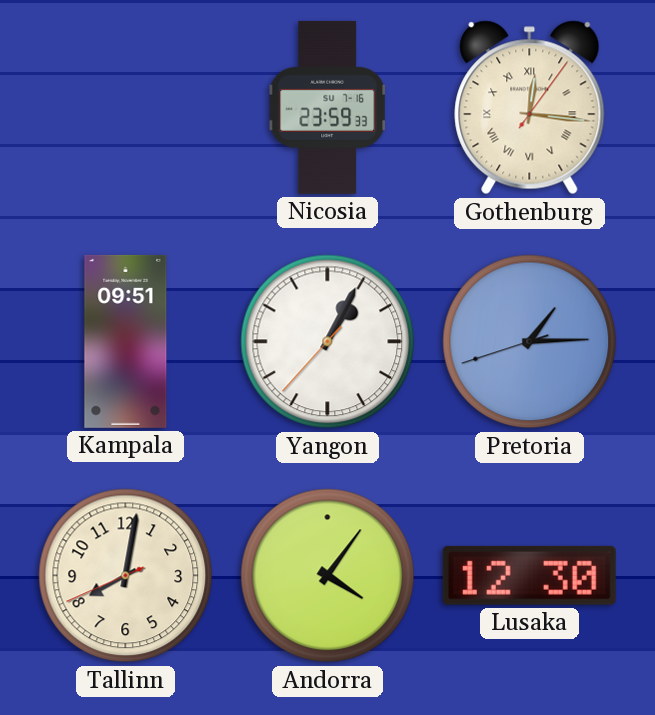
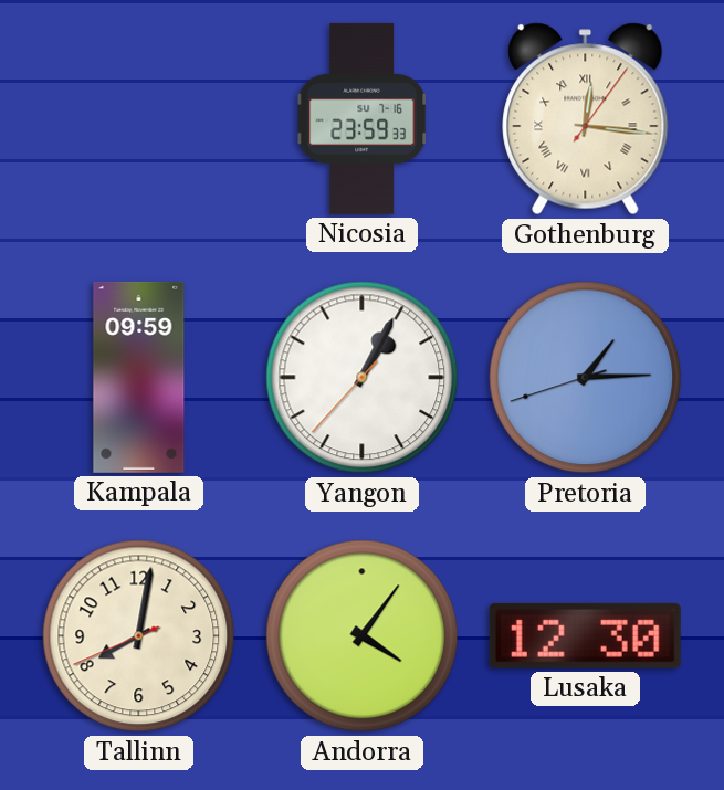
Kampala: 09:51 -> 09:59
